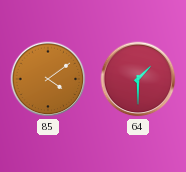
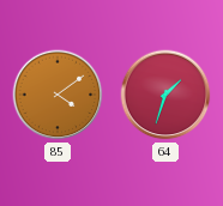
64: 1:30 -> 1:33
